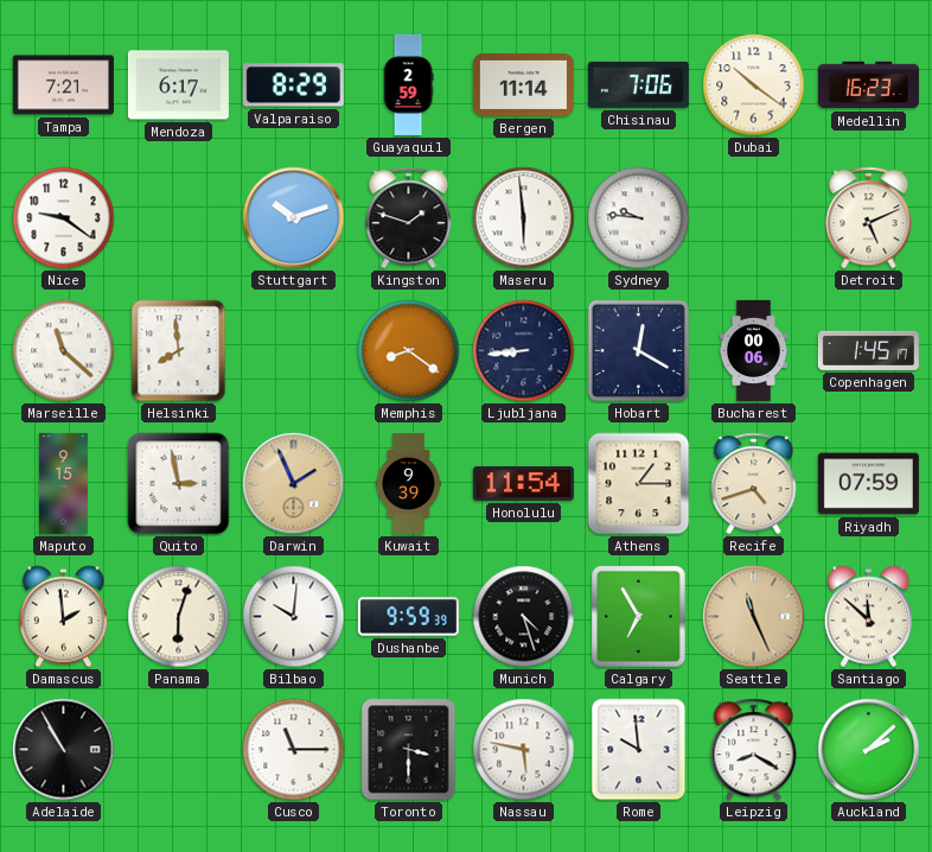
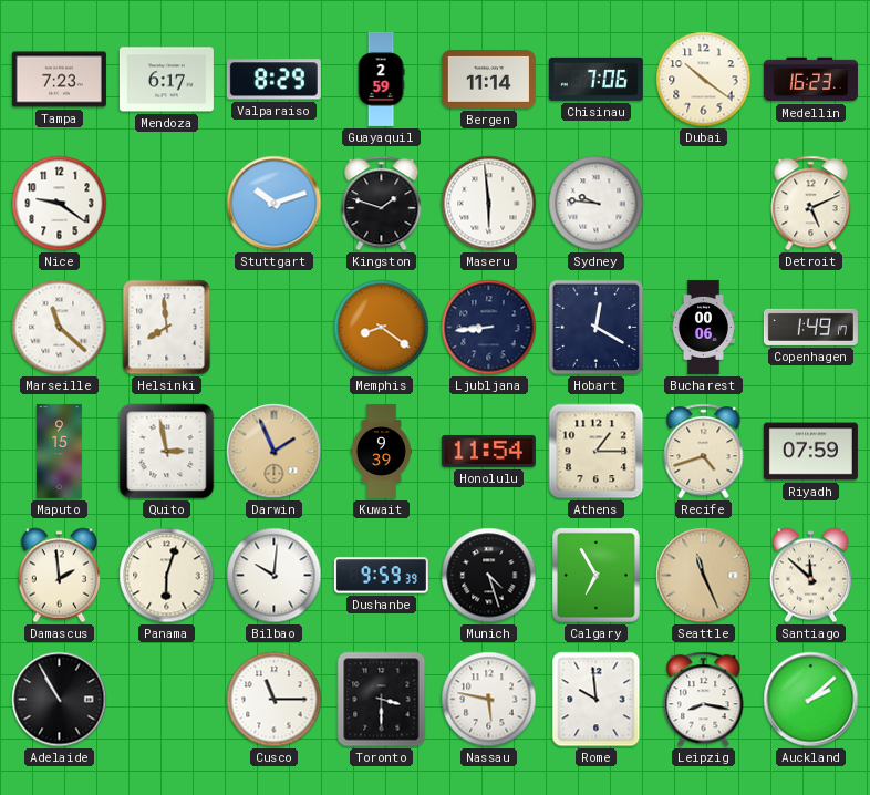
Tampa: 7:21 -> 7:23
Copenhagen: 1:45 -> 1:49
Leipzig: 8:20 -> 8:17
